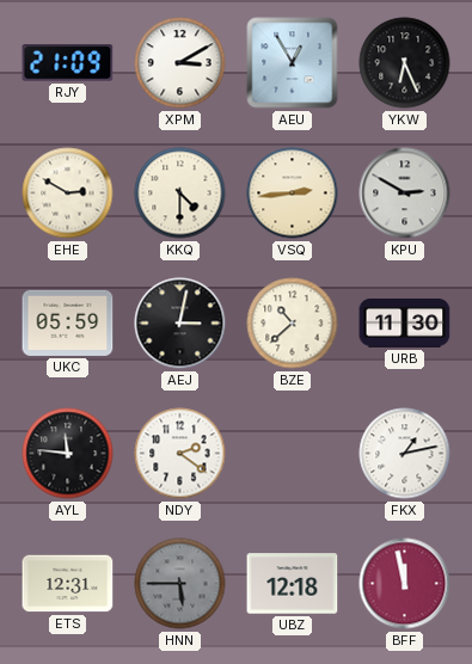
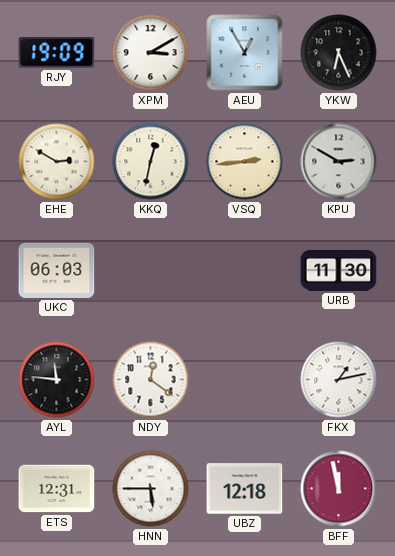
RJY: 21:09 -> 19:09
KKQ: 4:30 -> 12:32
UKC: 05:59 -> 06:03
AEJ: 3:02 -> none
BZE: 10:38 -> none
NDY: 2:21 -> 12:21
HNN dial: grey -> white
